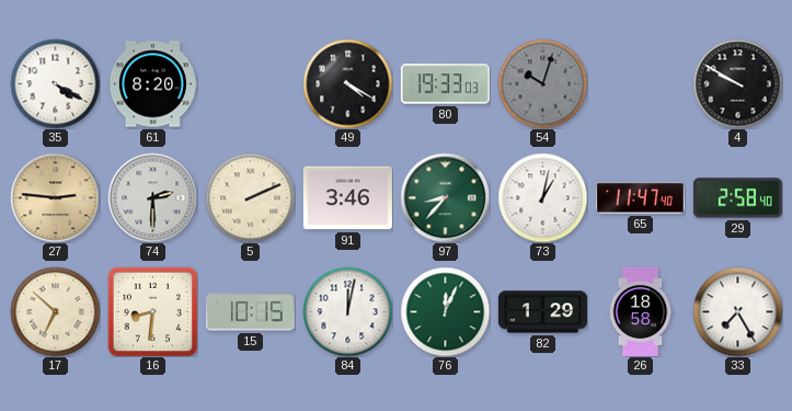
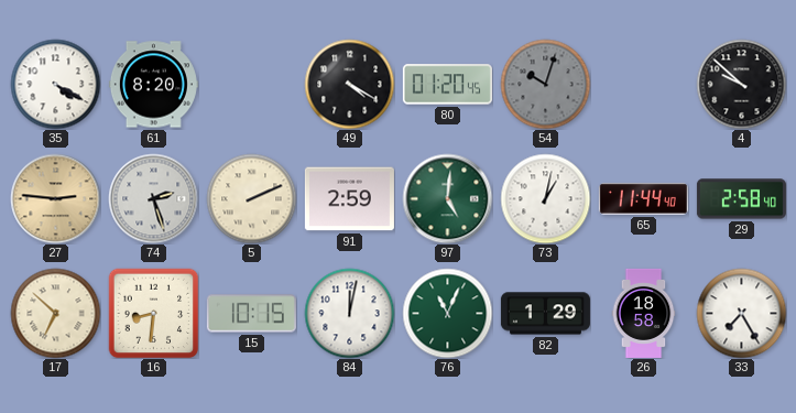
80: 19:33 -> 01:20
4: 9:50 -> 9:52
74: 2:30 -> 2:27
91: 3:46 -> 2:59
97: 8:37 -> 5:01
65: 11:47 -> 11:44
76: 12:04 -> 11:04
